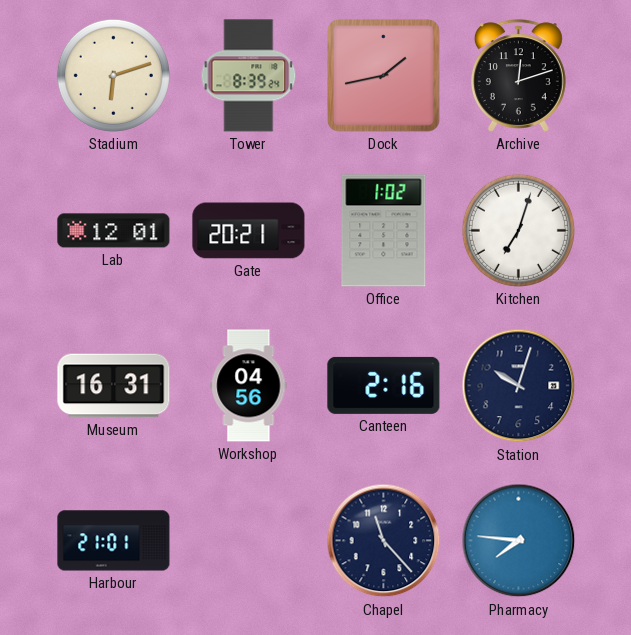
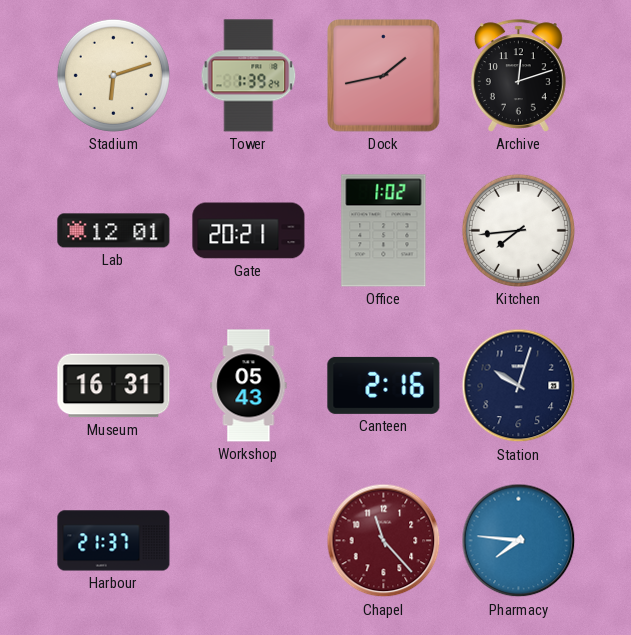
Tower: 8:39 -> 1:39
Kitchen: 7:03 -> 7:44
Workshop: 04:56 -> 05:43
Harbour: 21:01 -> 21:37
Chapel dial: navy -> burgundy
